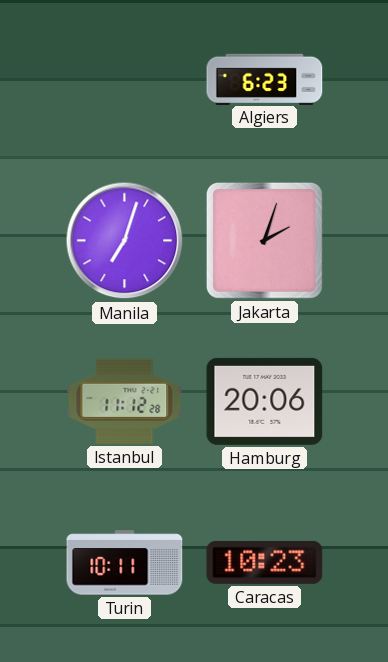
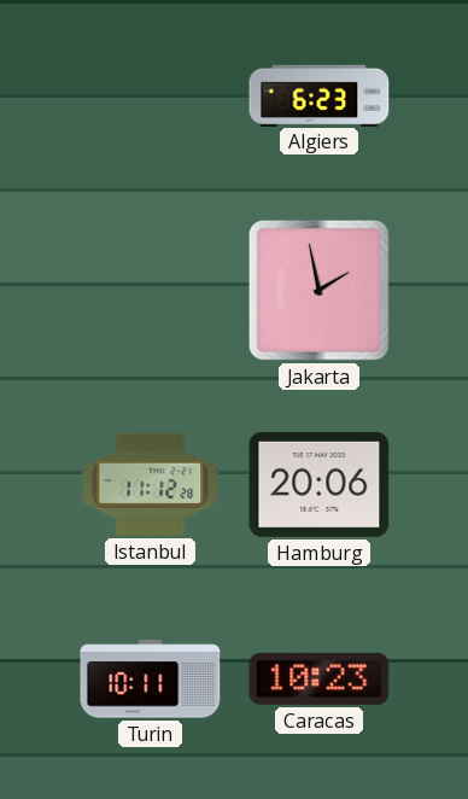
Manila: 7:03 -> none
Jakarta: 2:03 -> 1:58
